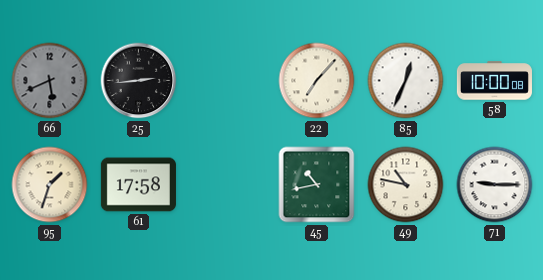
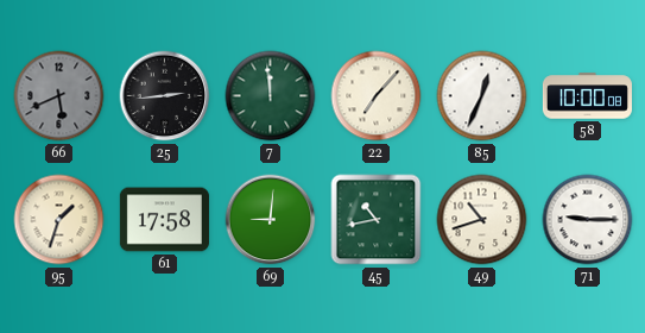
7: none -> 11:59
69: none -> 9:01
49: 10:47 -> 10:42
